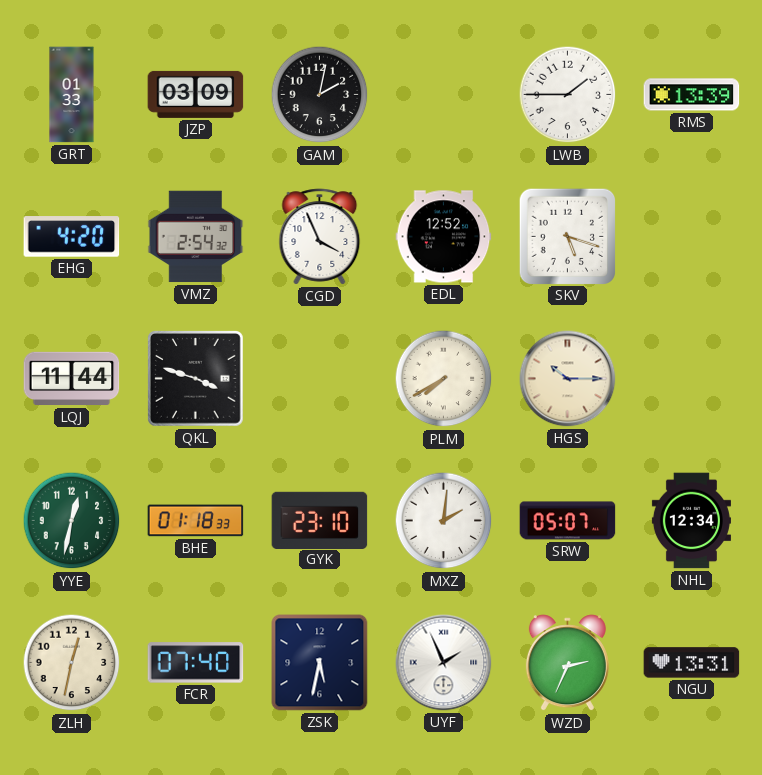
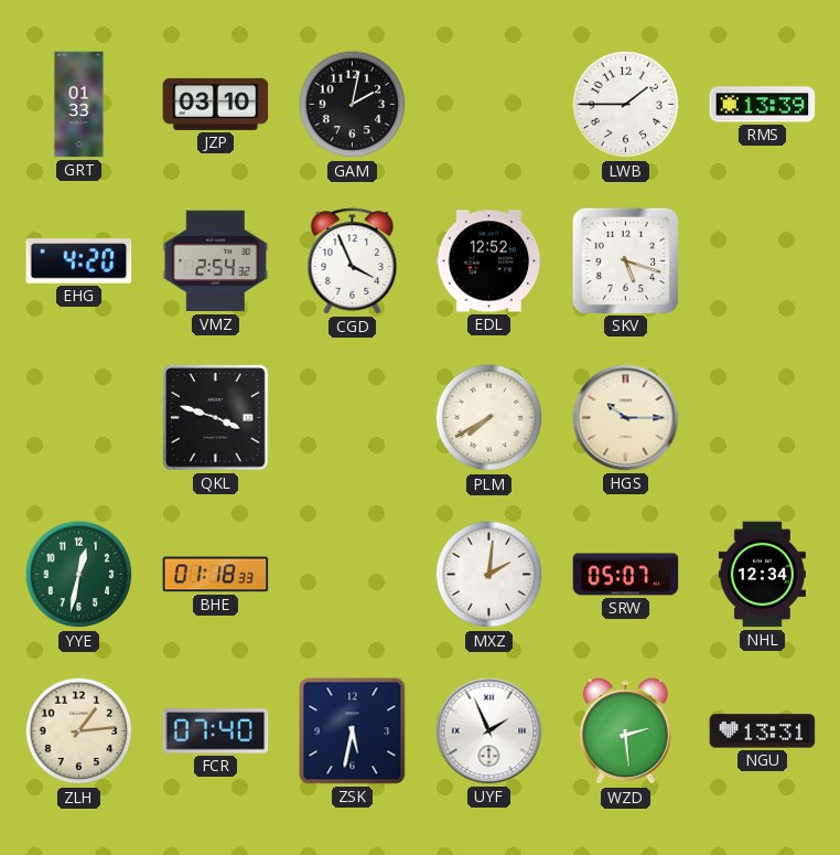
JZP: 03:09 -> 03:10
LQJ: 11:44 -> none
GYK: 23:10 -> none
ZLH: 12:32 -> 1:14
WZD: 2:34 -> 2:29
